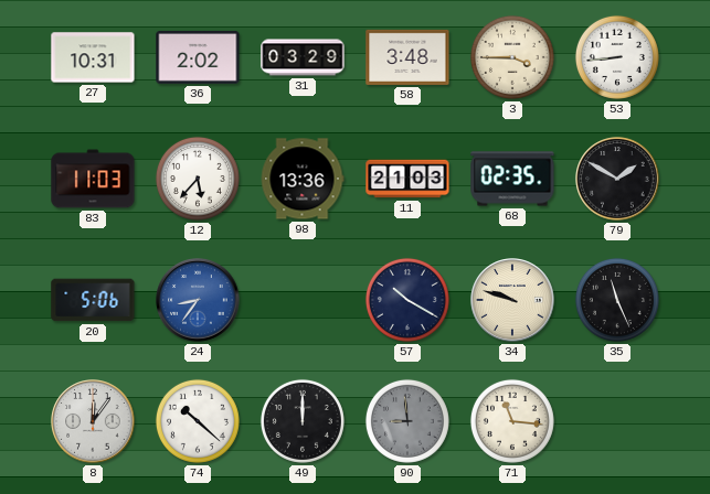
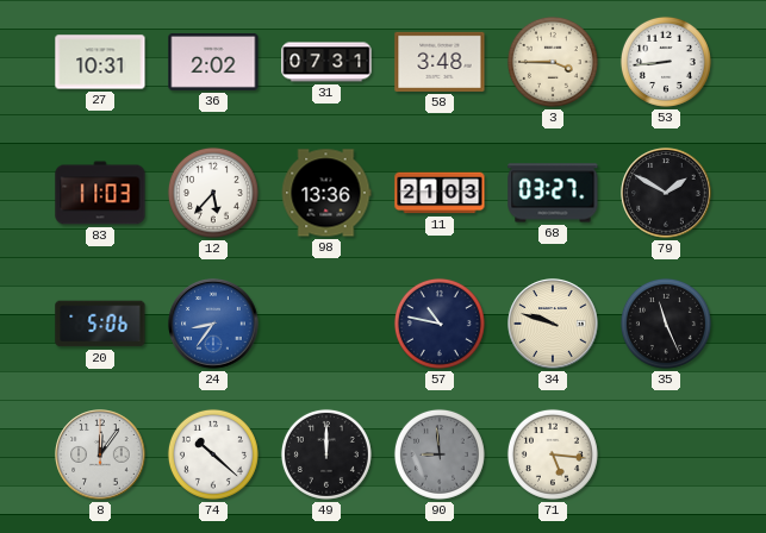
31: 03:29 -> 07:31
68: 02:35 -> 03:27
57: 10:20 -> 10:47
71: 11:16 -> 5:16
